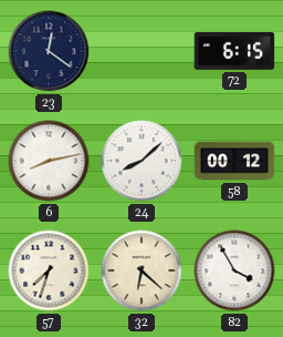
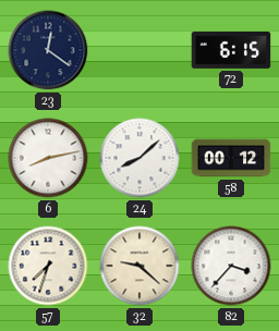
32: 6:22 -> 9:22
82: 3:55 -> 3:37
